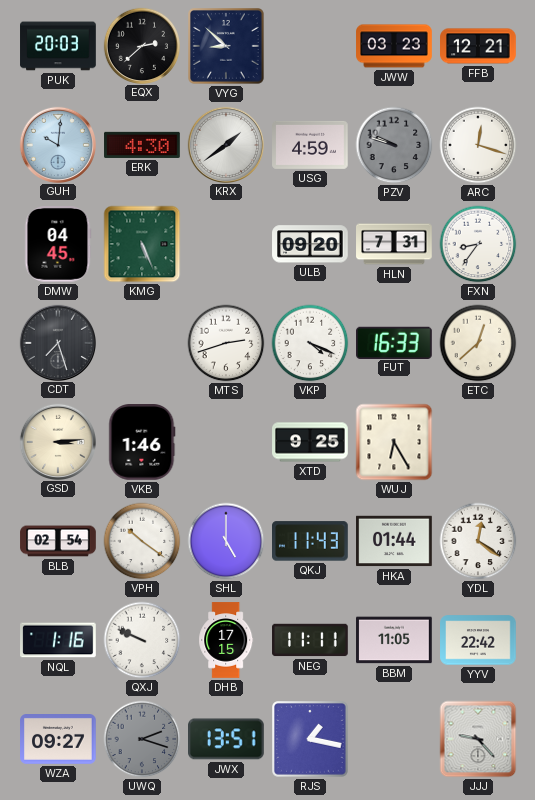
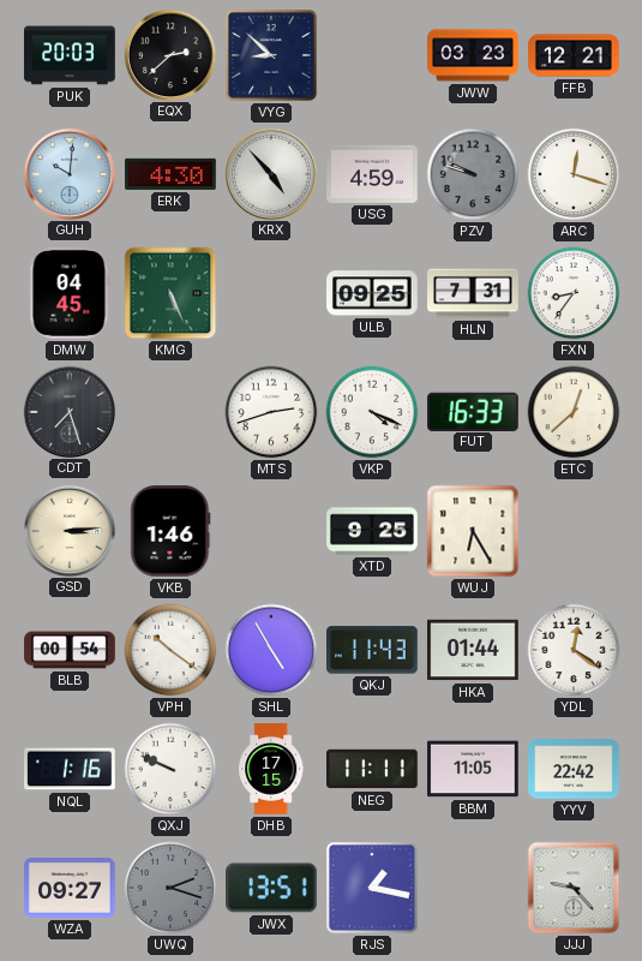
KRX: 1:39 -> 4:53
ULB: 09:20 -> 09:25
BLB: 02:54 -> 00:54
SHL: 5:00 -> 4:55
